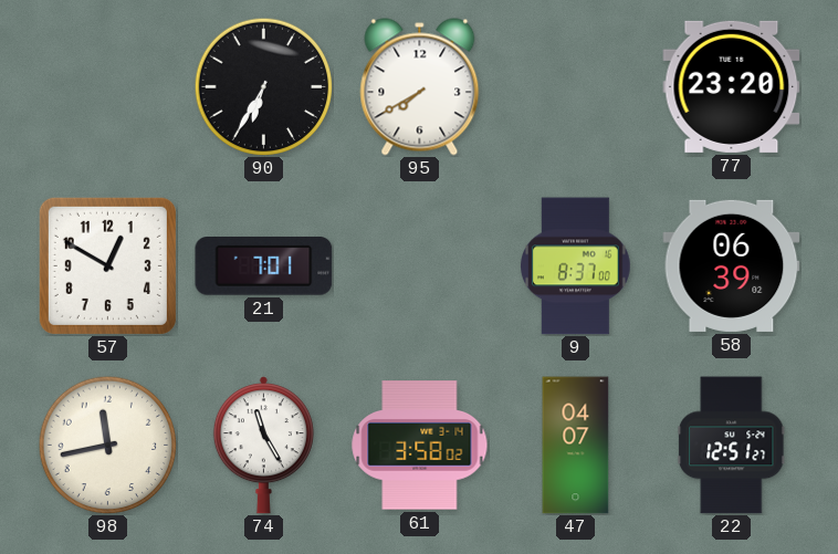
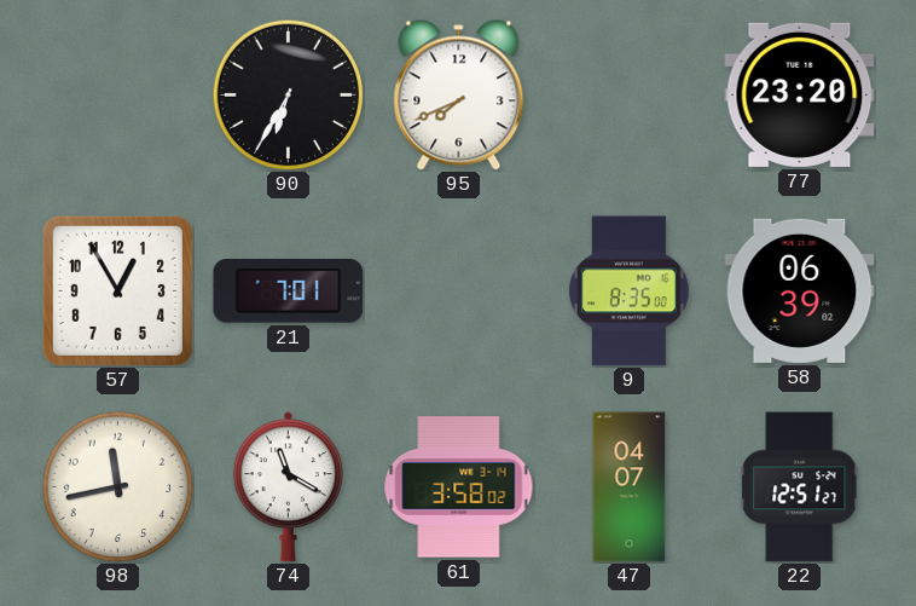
95: 7:40 -> 7:41
57: 12:50 -> 12:55
9: 8:37 -> 8:35
74: 11:25 -> 11:20
